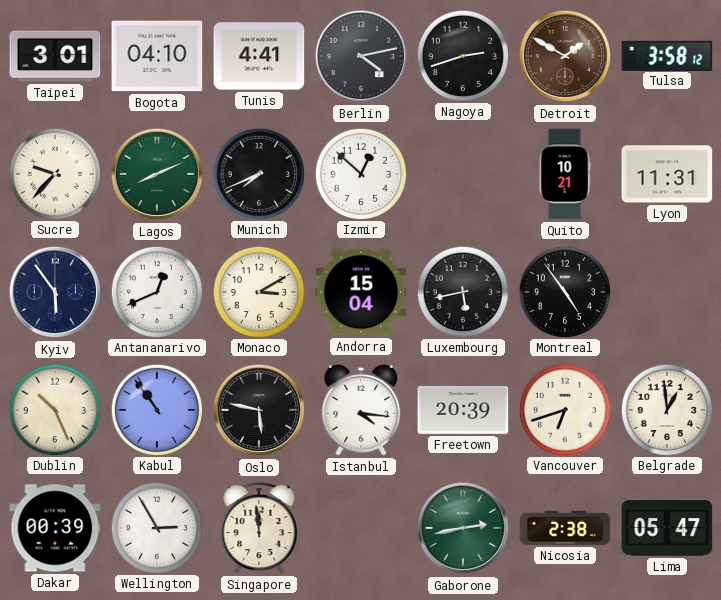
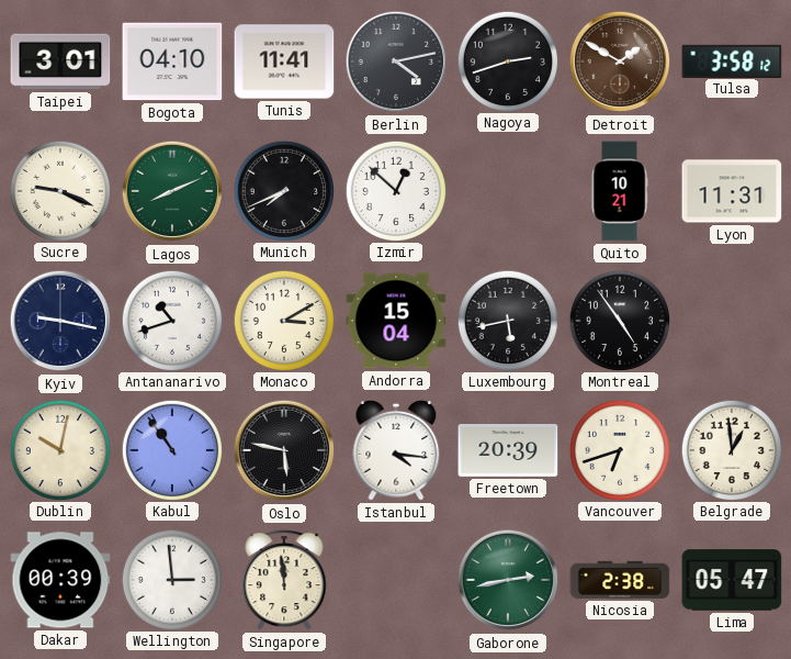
Tunis: 4:41 -> 11:41
Sucre: 9:37 -> 9:19
Kyiv: 5:54 -> 9:17
Antananarivo: 12:41 -> 10:42
Dublin: 10:26 -> 10:02
Wellington: 2:55 -> 2:59
